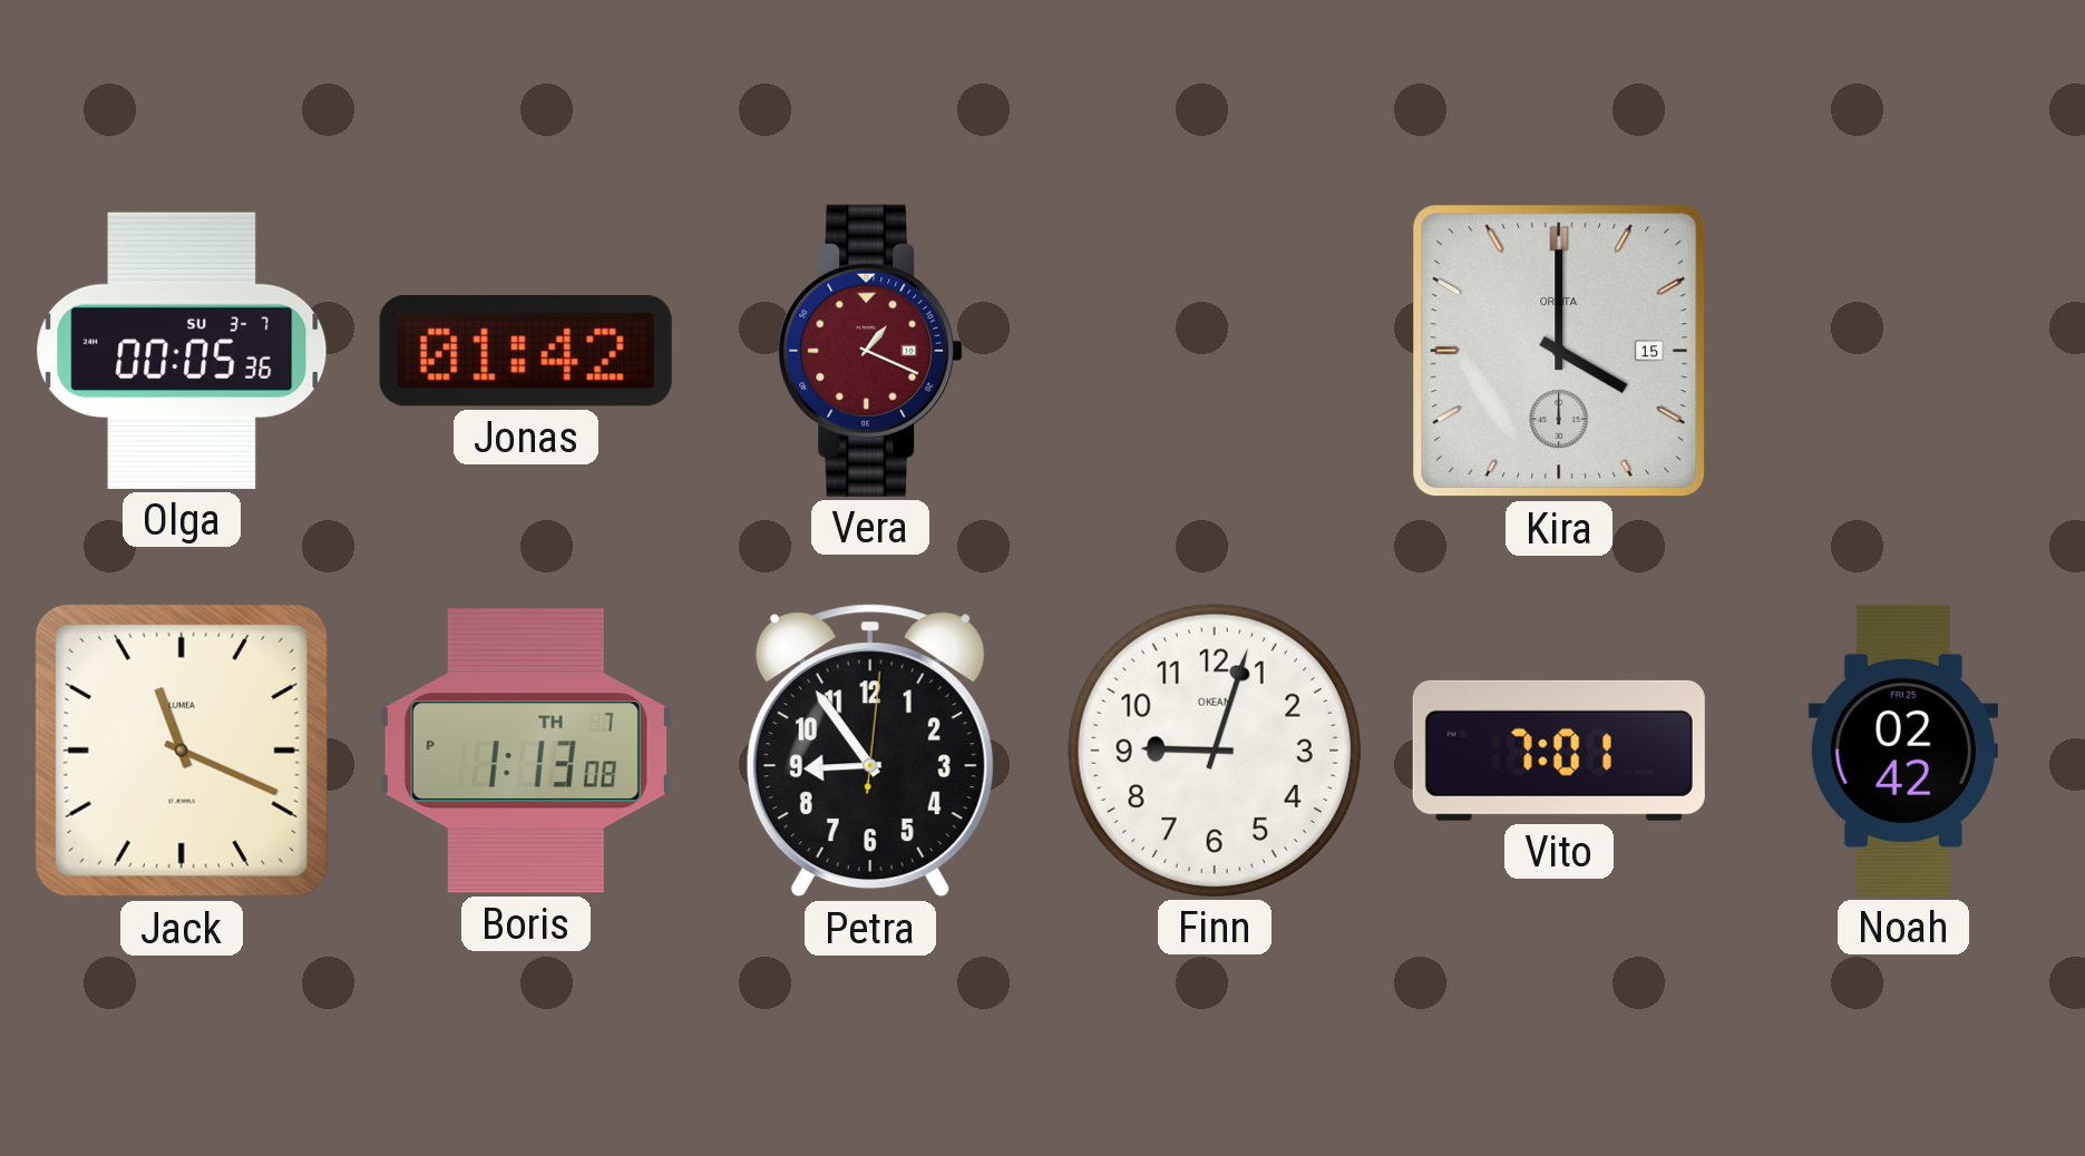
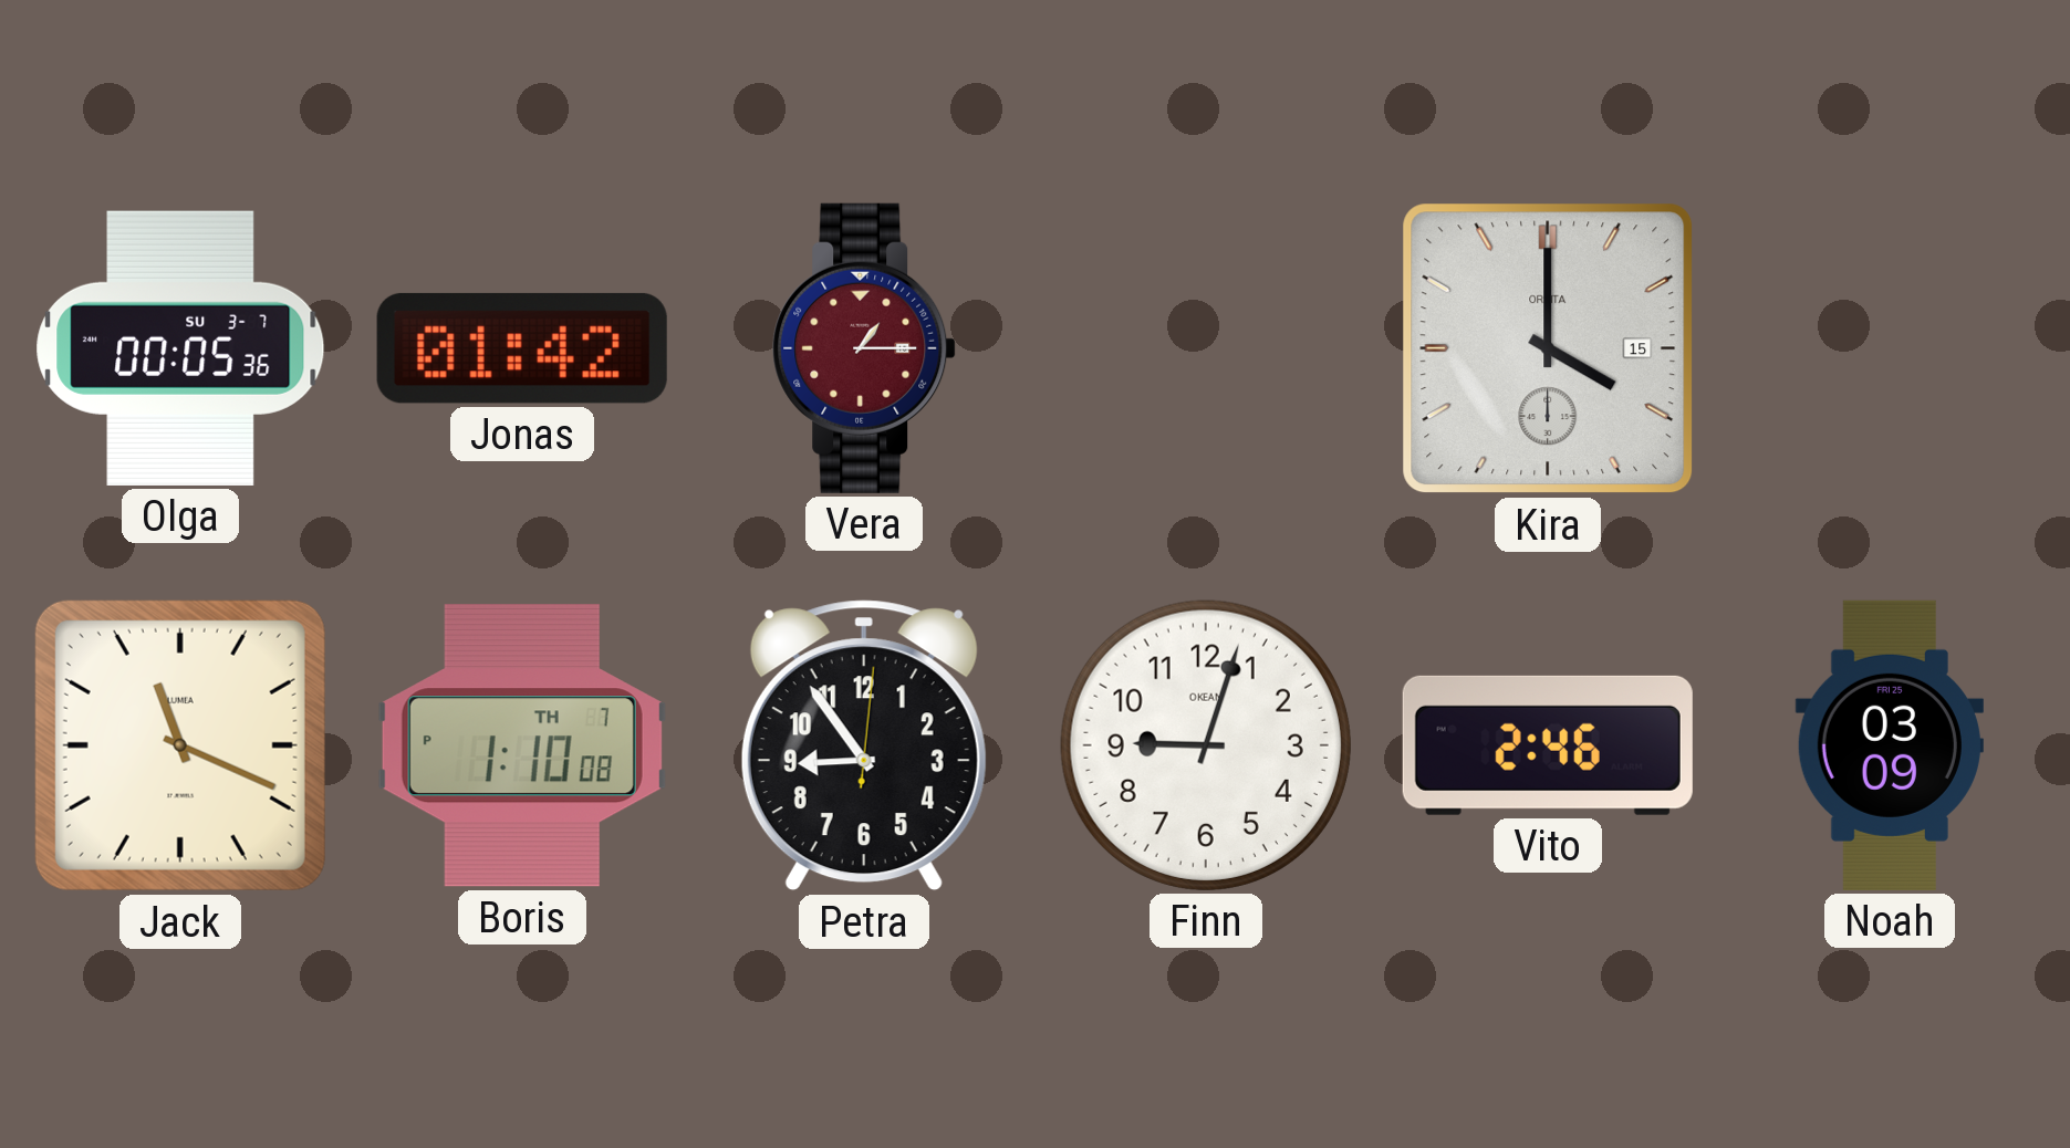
Vera: 1:19 -> 1:15
Boris: 1:13 -> 1:10
Vito: 7:01 -> 2:46
Noah: 02:42 -> 03:09
